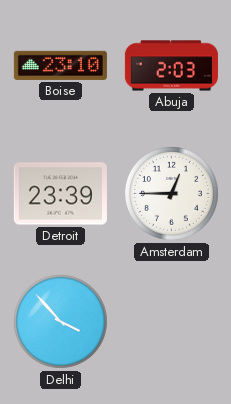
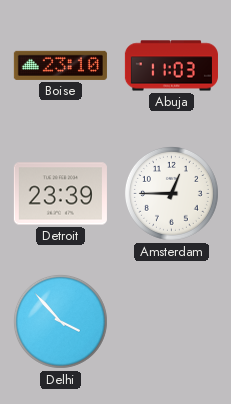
Abuja: 2:03 -> 11:03
